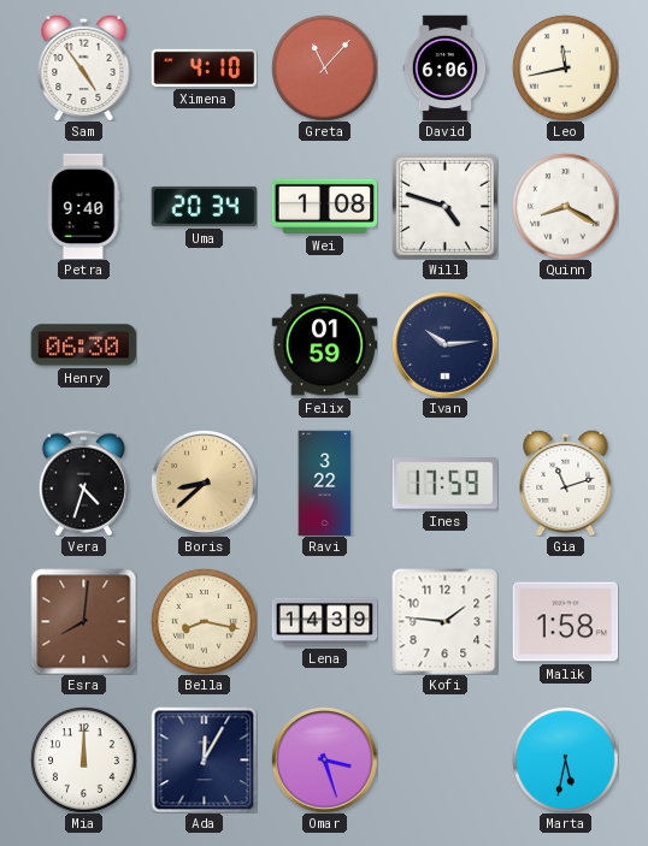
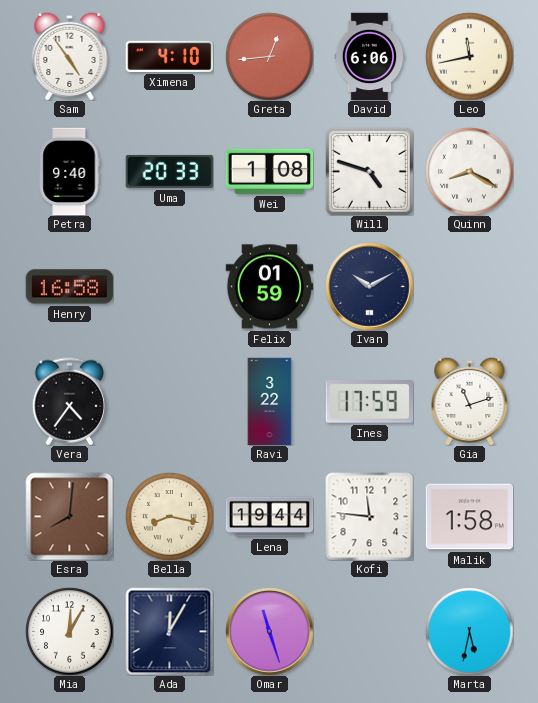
Greta: 11:07 -> 12:44
Uma: 20:34 -> 20:33
Henry: 06:30 -> 16:58
Ivan: 10:14 -> 10:10
Vera: 4:33 -> 4:36
Boris: 8:38 -> none
Lena: 14:39 -> 19:44
Kofi: 1:46 -> 11:46
Mia: 12:00 -> 12:05
Omar: 3:27 -> 11:27
